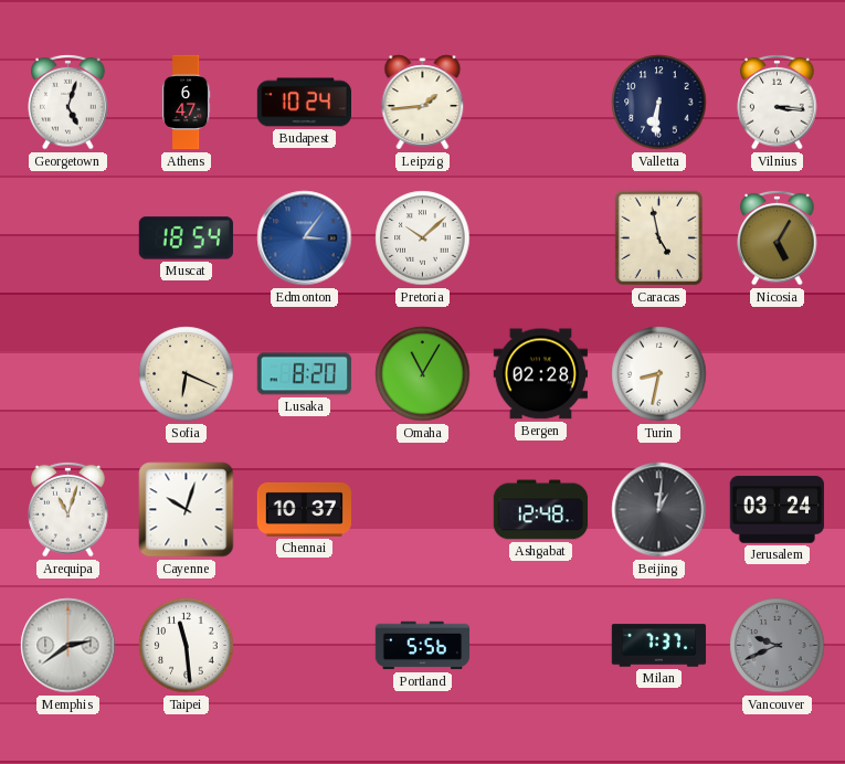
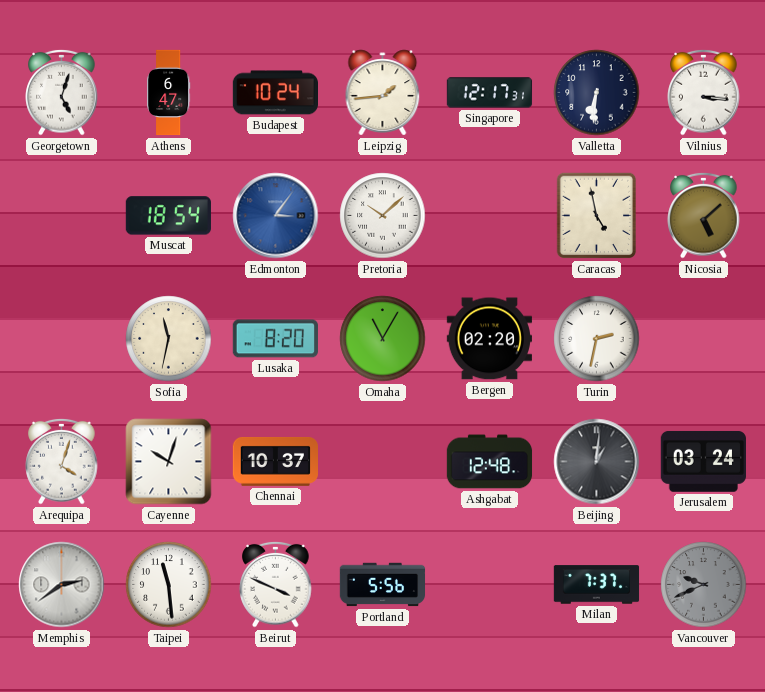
Singapore: none -> 12:17
Nicosia: 5:05 -> 5:08
Sofia: 6:19 -> 11:32
Bergen: 02:28 -> 02:20
Turin: 8:32 -> 2:32
Arequipa: 11:03 -> 4:03
Beirut: none -> 3:49
